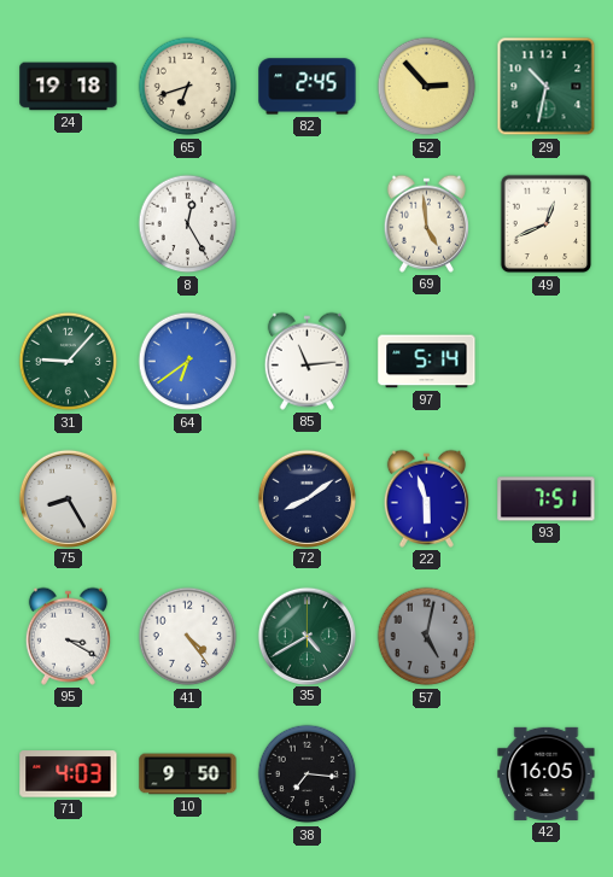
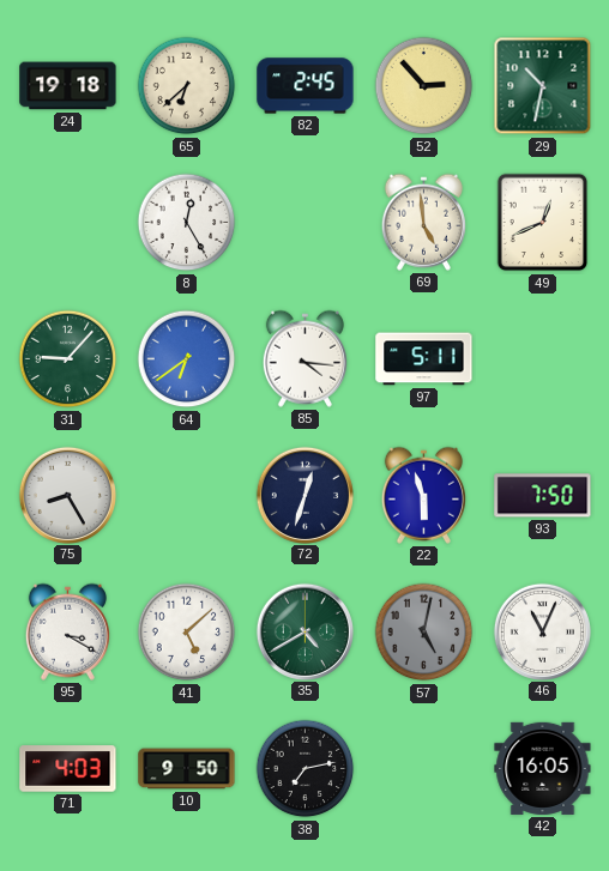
65: 6:42 -> 6:38
85: 11:14 -> 4:16
97: 5:14 -> 5:11
72: 8:09 -> 12:33
93: 7:51 -> 7:50
41: 4:24 -> 5:08
46: none -> 11:04
38: 7:16 -> 7:13
